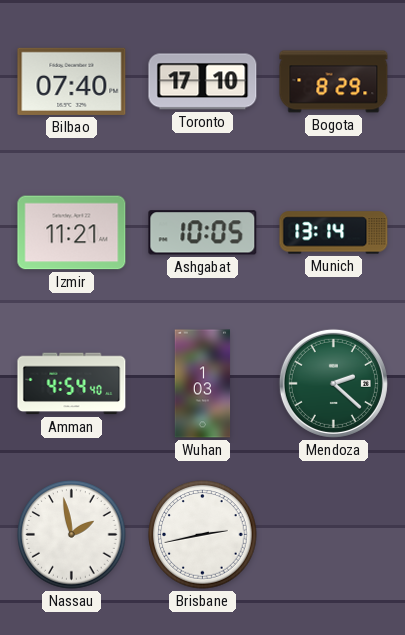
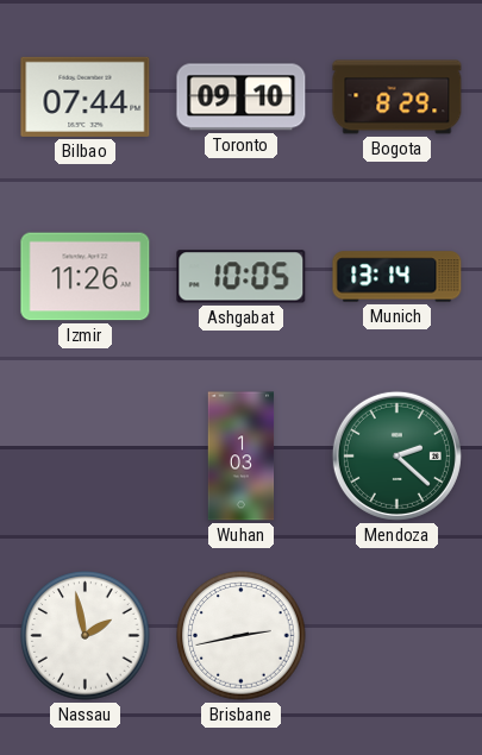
Bilbao: 07:40 -> 07:44
Toronto: 17:10 -> 09:10
Izmir: 11:21 -> 11:26
Amman: 4:54 -> none
